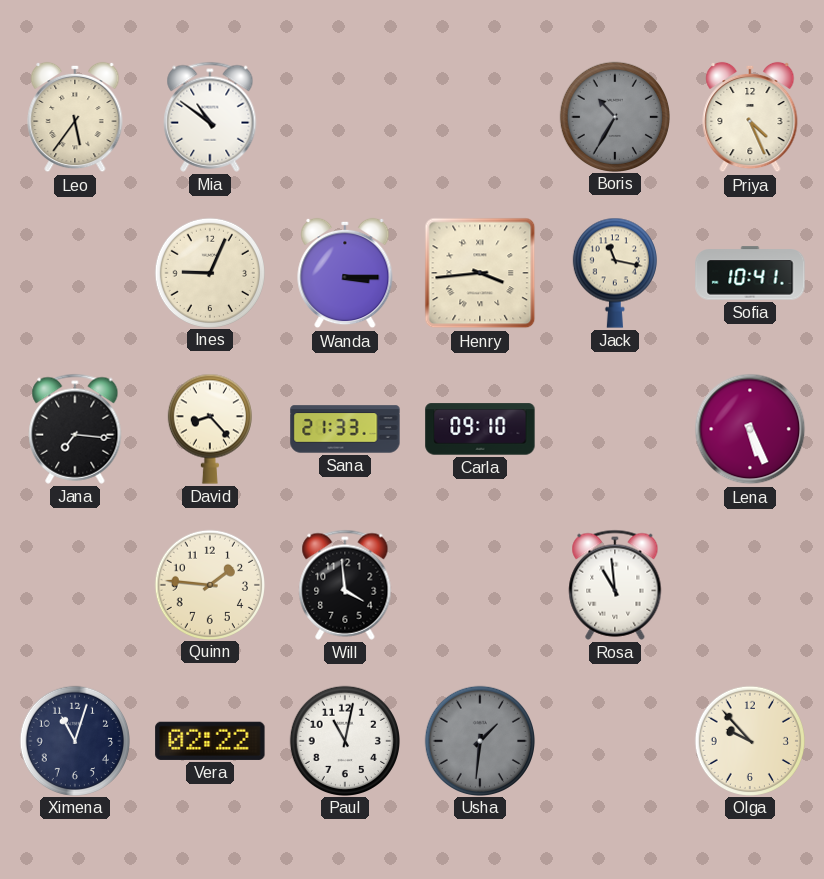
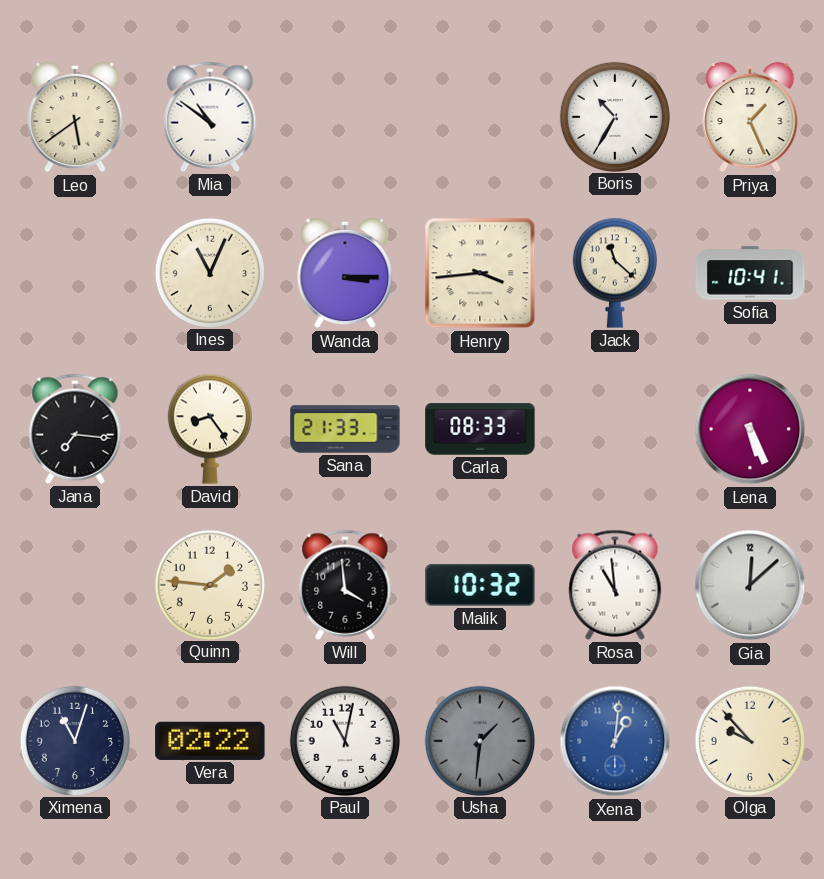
Leo: 5:36 -> 5:39
Boris dial: grey -> white
Priya: 4:26 -> 1:26
Ines: 9:04 -> 11:04
Jack: 11:17 -> 11:22
David: 8:23 -> 8:24
Carla: 09:10 -> 08:33
Malik: none -> 10:32
Gia: none -> 12:08
Xena: none -> 1:01
